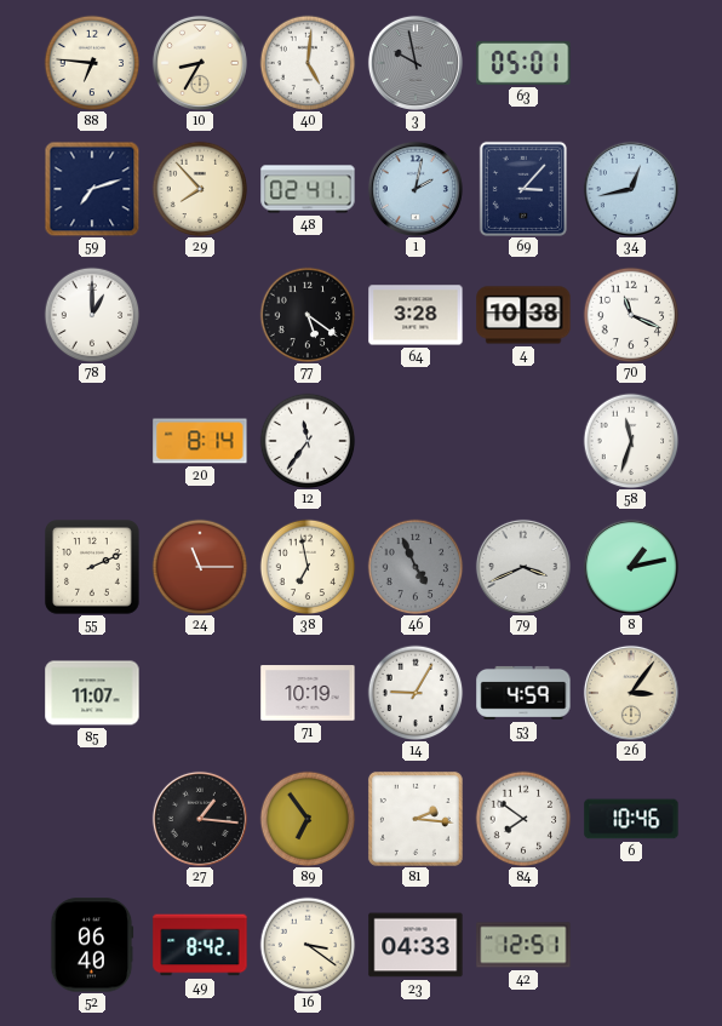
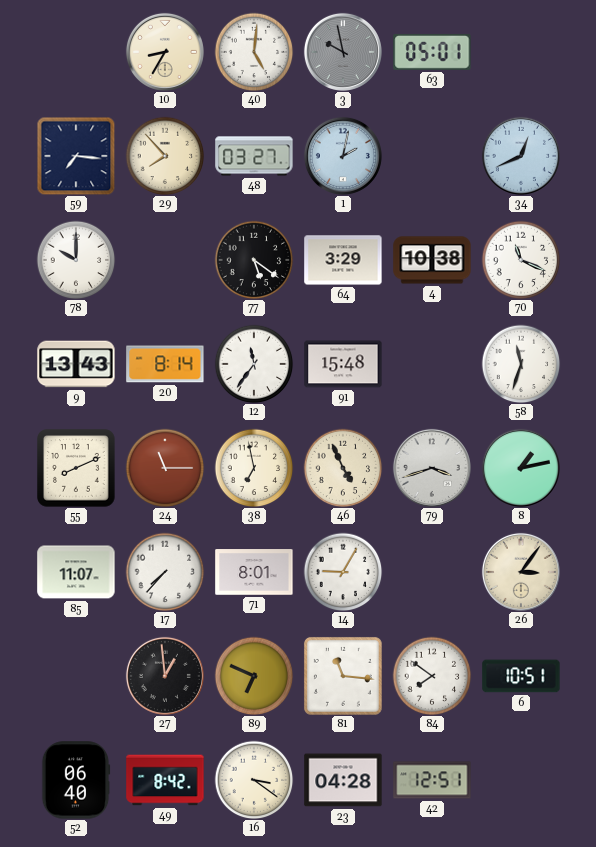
88: 6:46 -> none
59: 7:12 -> 7:16
48: 02:41 -> 03:27
69: 3:07 -> none
34: 12:43 -> 12:41
78: 1:00 -> 10:00
64: 3:28 -> 3:29
9: none -> 13:43
91: none -> 15:48
55: 2:11 -> 8:11
46 dial: grey -> cream
79: 3:41 -> 3:42
17: none -> 7:37
71: 10:19 -> 8:01
53: 4:59 -> none
27: 1:16 -> 12:59
89: 6:54 -> 6:49
81: 2:16 -> 11:16
6: 10:46 -> 10:51
23: 04:33 -> 04:28
